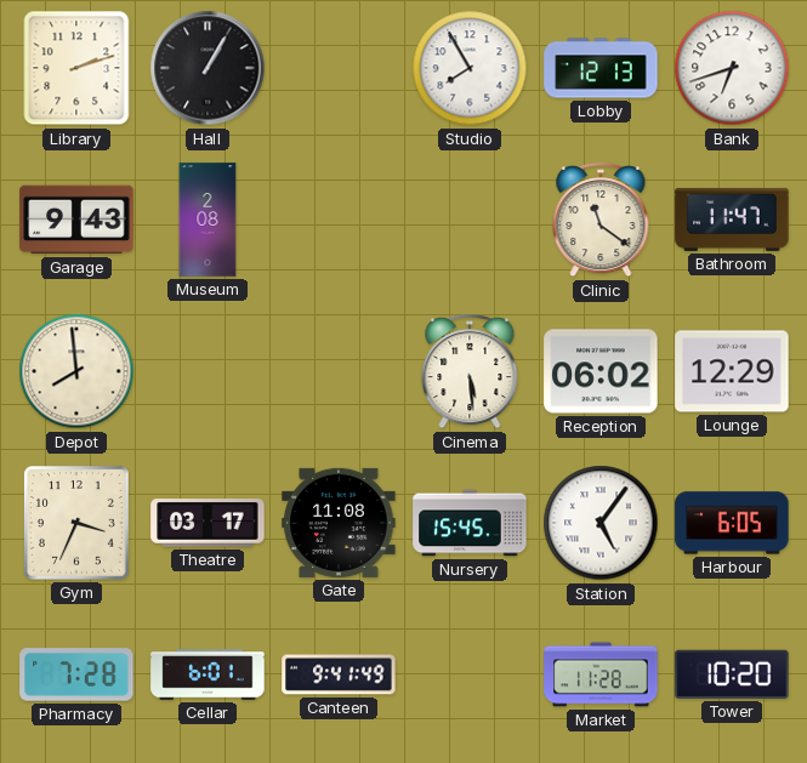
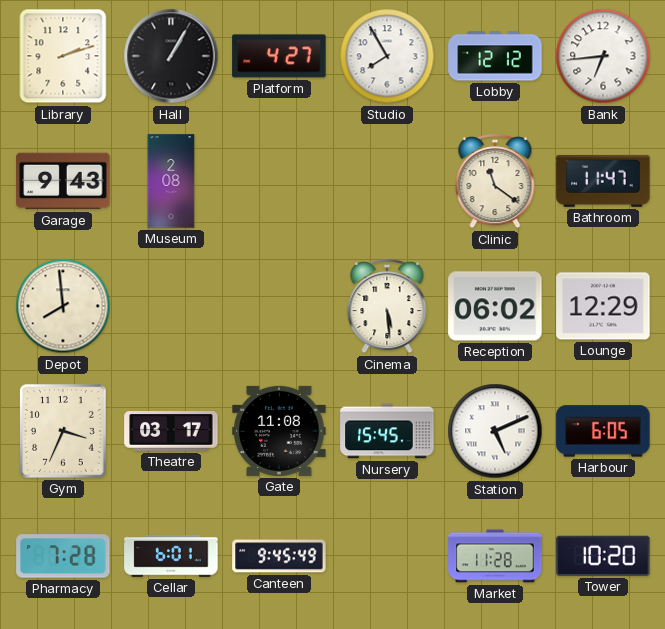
Platform: none -> 4:27
Lobby: 12:13 -> 12:12
Bank: 6:42 -> 6:44
Station: 5:06 -> 5:11
Canteen: 9:41 -> 9:45
